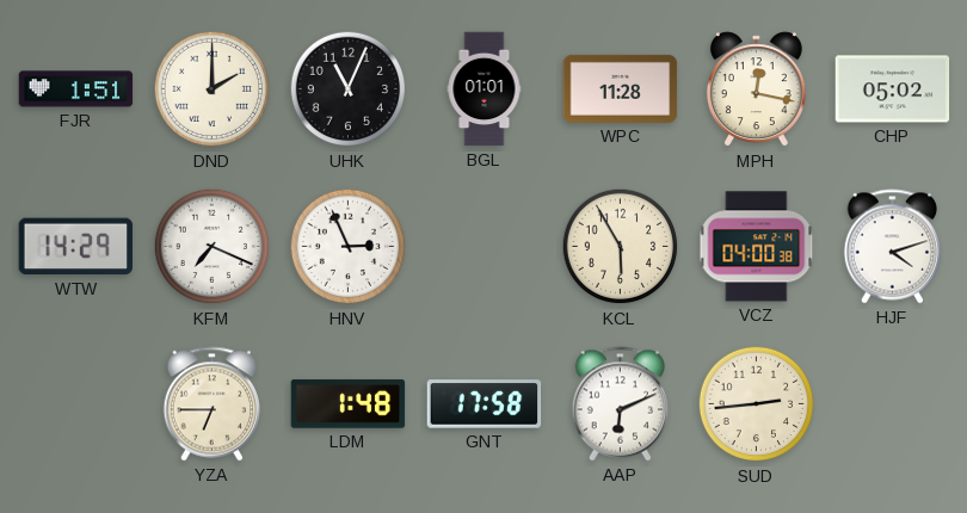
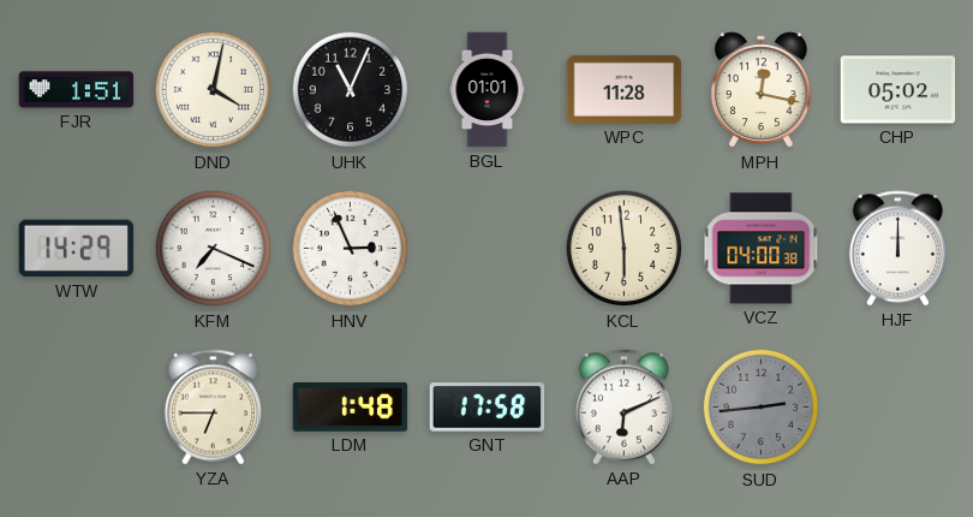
DND: 2:00 -> 4:02
KCL: 5:55 -> 5:59
HJF: 4:12 -> 12:00
SUD dial: cream -> grey
